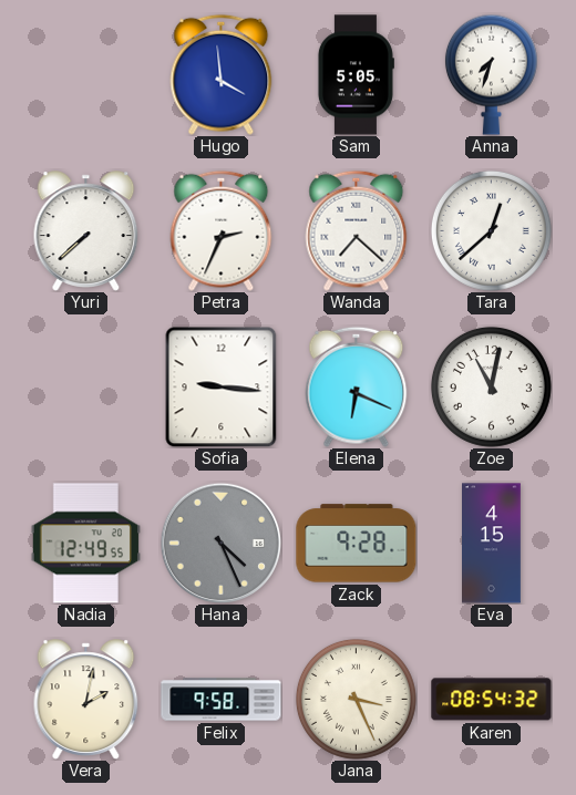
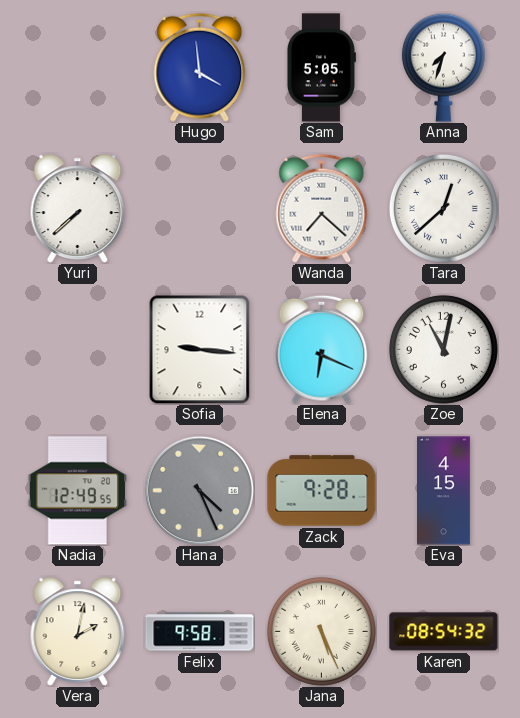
Petra: 2:34 -> none
Jana: 3:26 -> 5:26
